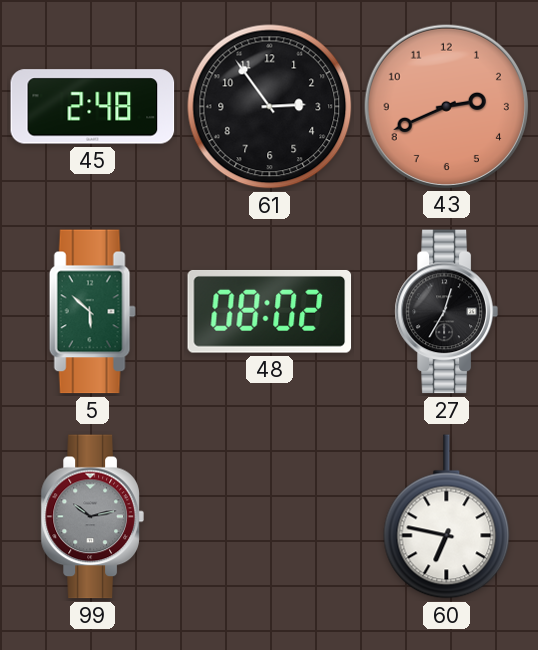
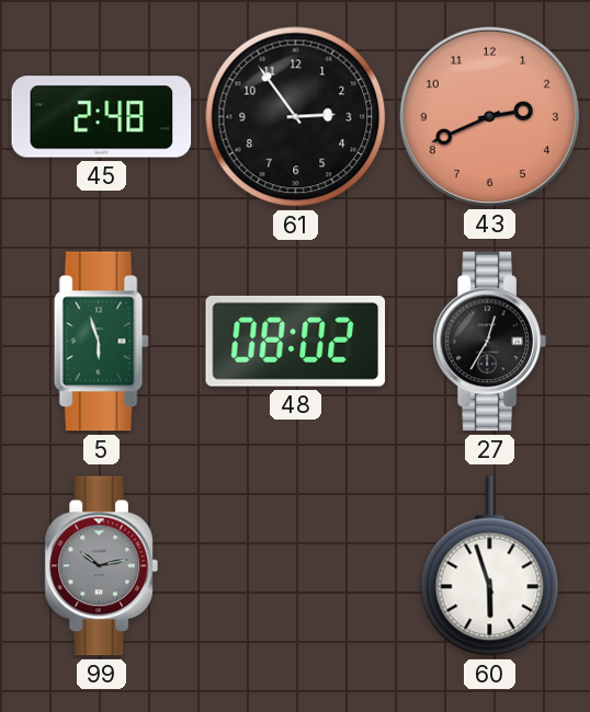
5: 5:52 -> 5:57
60: 6:47 -> 5:57
